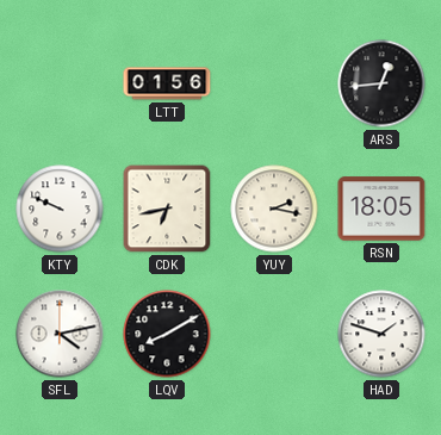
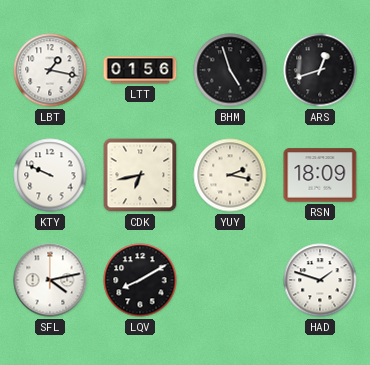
LBT: none -> 1:17
BHM: none -> 4:57
ARS: 12:44 -> 12:42
RSN: 18:05 -> 18:09
